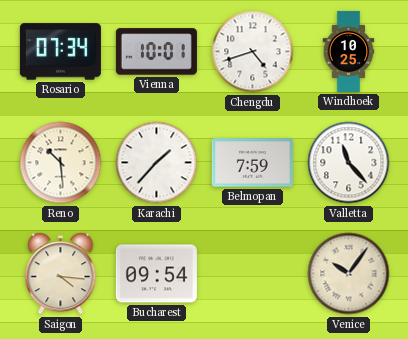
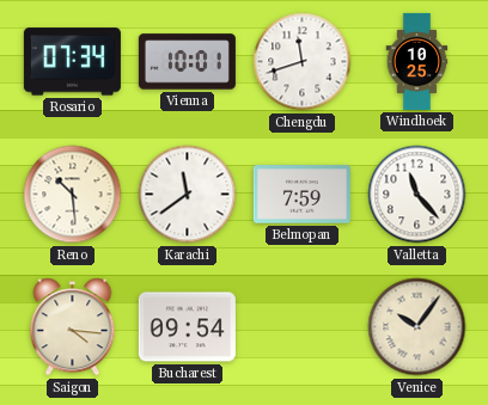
Chengdu: 4:42 -> 11:42
Karachi: 1:37 -> 11:39
